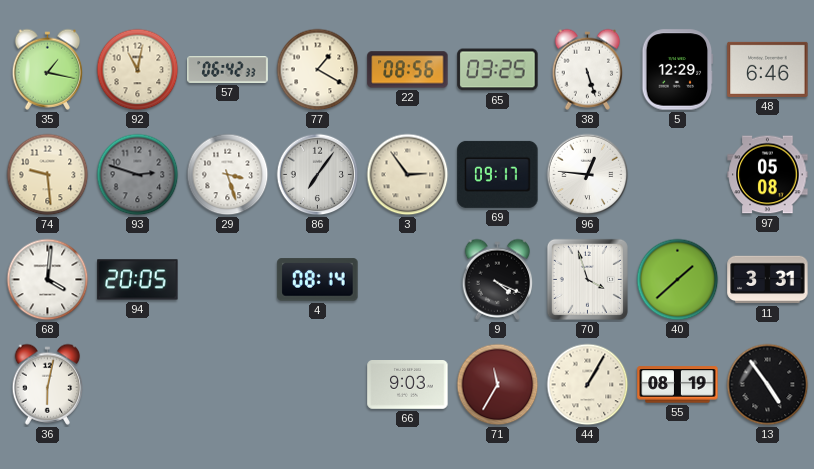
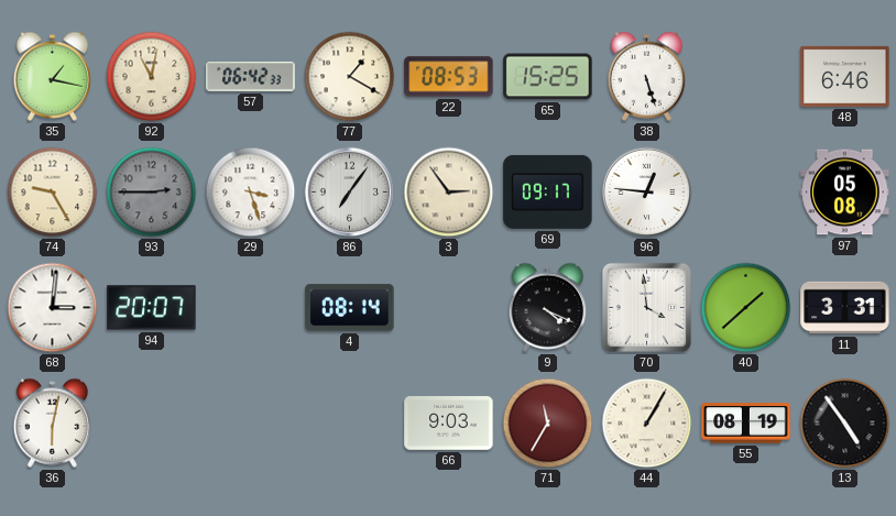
22: 08:56 -> 08:53
65: 03:25 -> 15:25
5: 12:29 -> none
74: 9:29 -> 9:25
93: 2:48 -> 2:45
68: 4:01 -> 3:01
94: 20:05 -> 20:07
70: 3:57 -> 3:59
